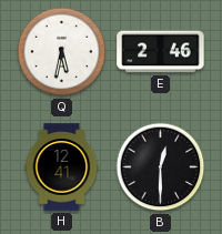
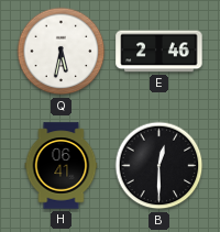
H: 12:41 -> 06:41
